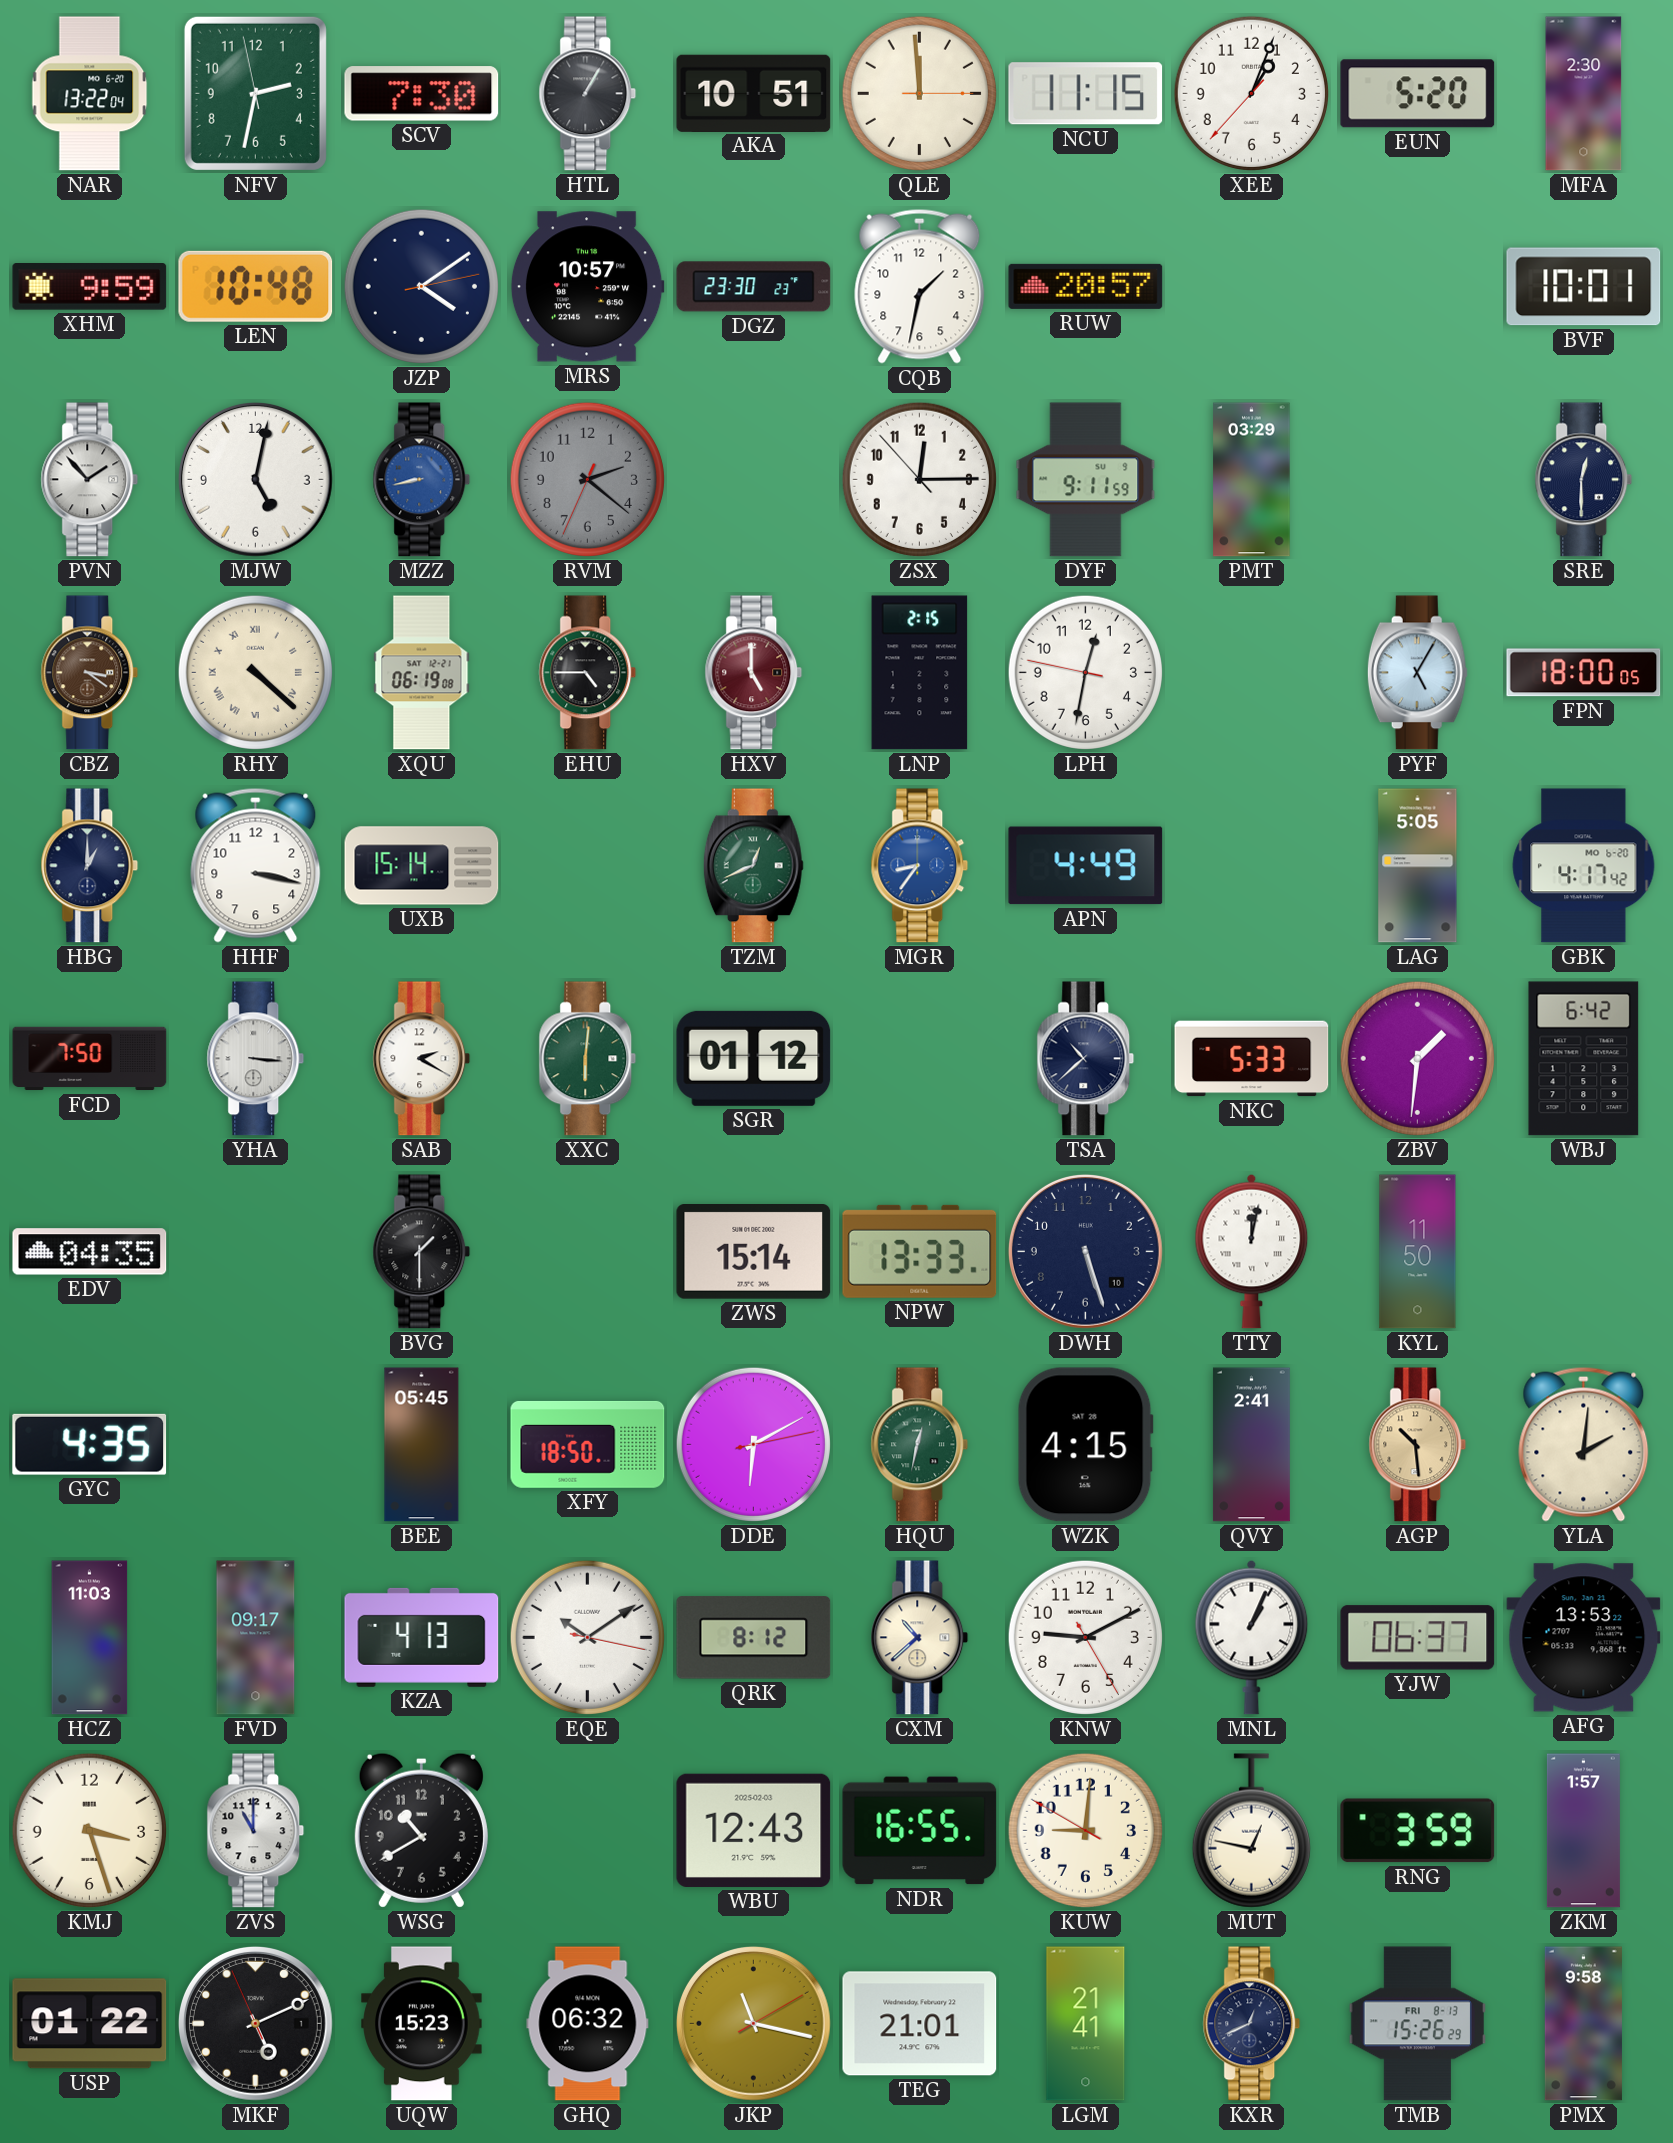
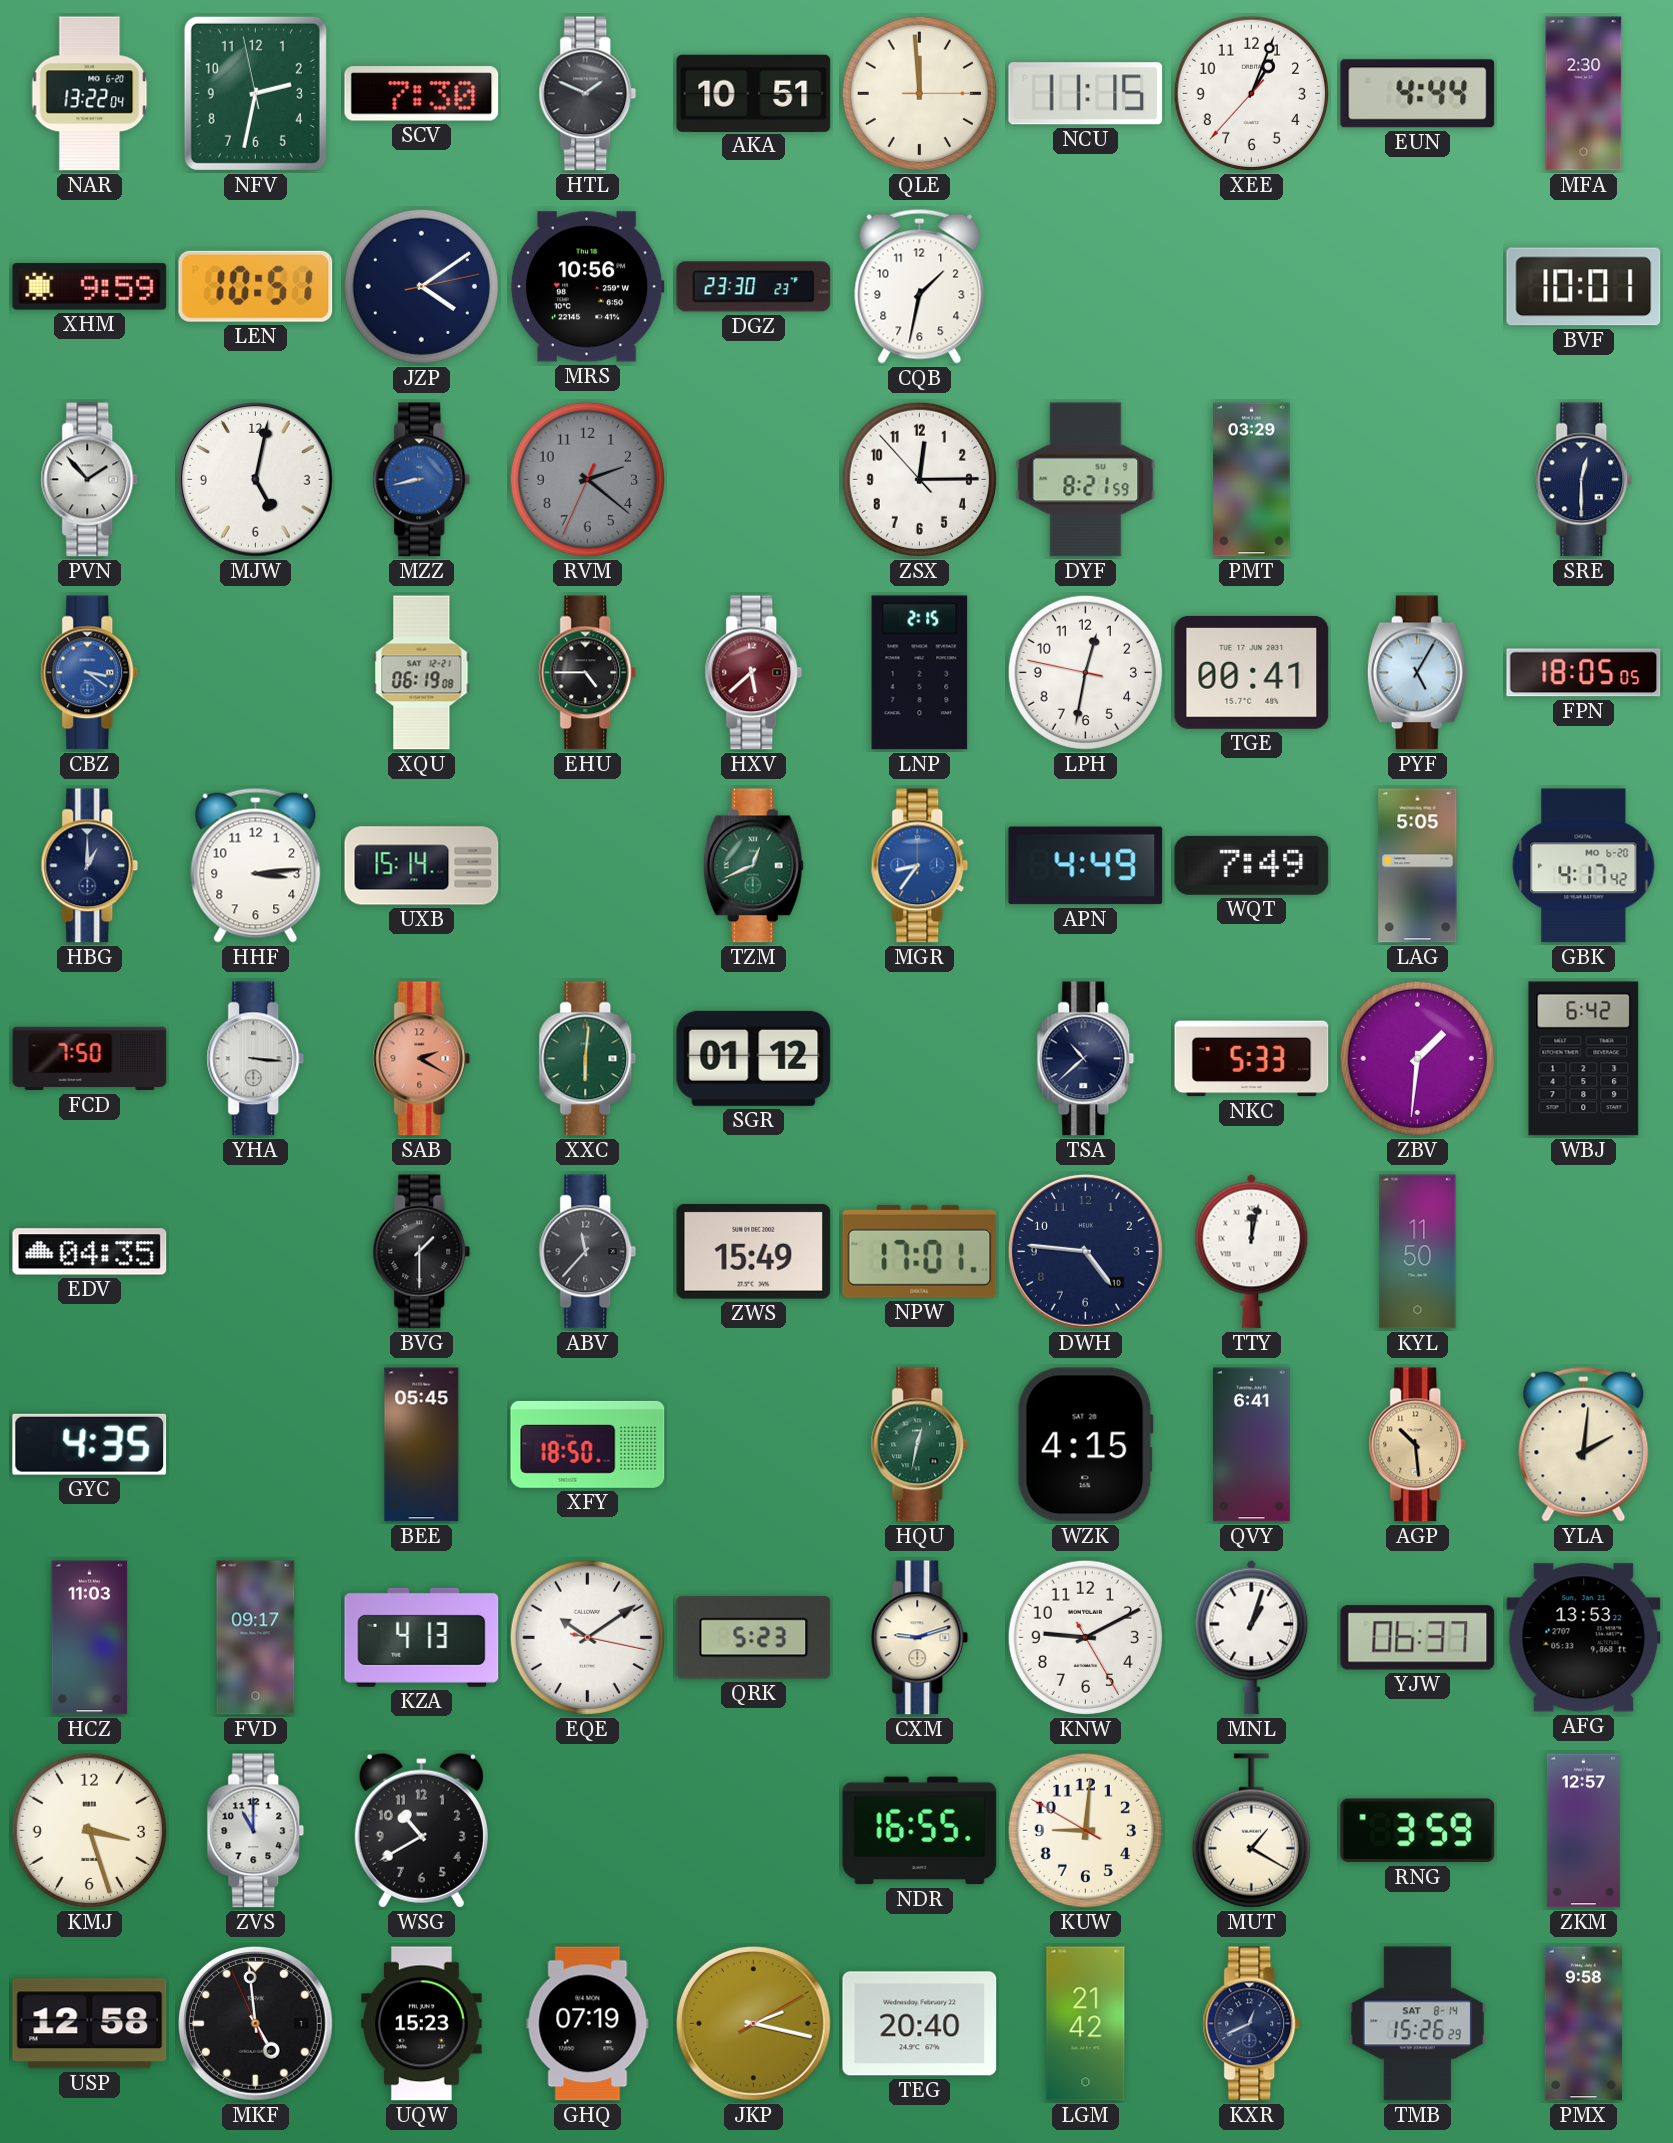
HTL: 1:05 -> 1:49
EUN: 5:20 -> 4:44
LEN: 10:48 -> 10:51
MRS: 10:57 -> 10:56
RUW: 20:57 -> none
DYF: 9:11 -> 8:21
CBZ dial: brown -> blue
RHY: 4:22 -> none
HXV: 5:00 -> 5:38
TGE: none -> 00:41
FPN: 18:00 -> 18:05
HHF: 3:17 -> 3:14
WQT: none -> 7:49
SAB dial: white -> salmon
ABV: none -> 11:37
ZWS: 15:14 -> 15:49
NPW: 13:33 -> 17:01
DWH: 5:27 -> 4:46
DDE: 6:10 -> none
QVY: 2:41 -> 6:41
QRK: 8:12 -> 5:23
CXM: 10:38 -> 9:12
MNL: 1:04 -> 1:03
WBU: 12:43 -> none
MUT: 12:47 -> 1:20
ZKM: 1:57 -> 12:57
USP: 01:22 -> 12:58
MKF: 5:10 -> 4:58
GHQ: 06:32 -> 07:19
JKP: 11:17 -> 2:17
TEG: 21:01 -> 20:40
LGM: 21:41 -> 21:42
TMB date: FRI 8-13 -> SAT 8-14
